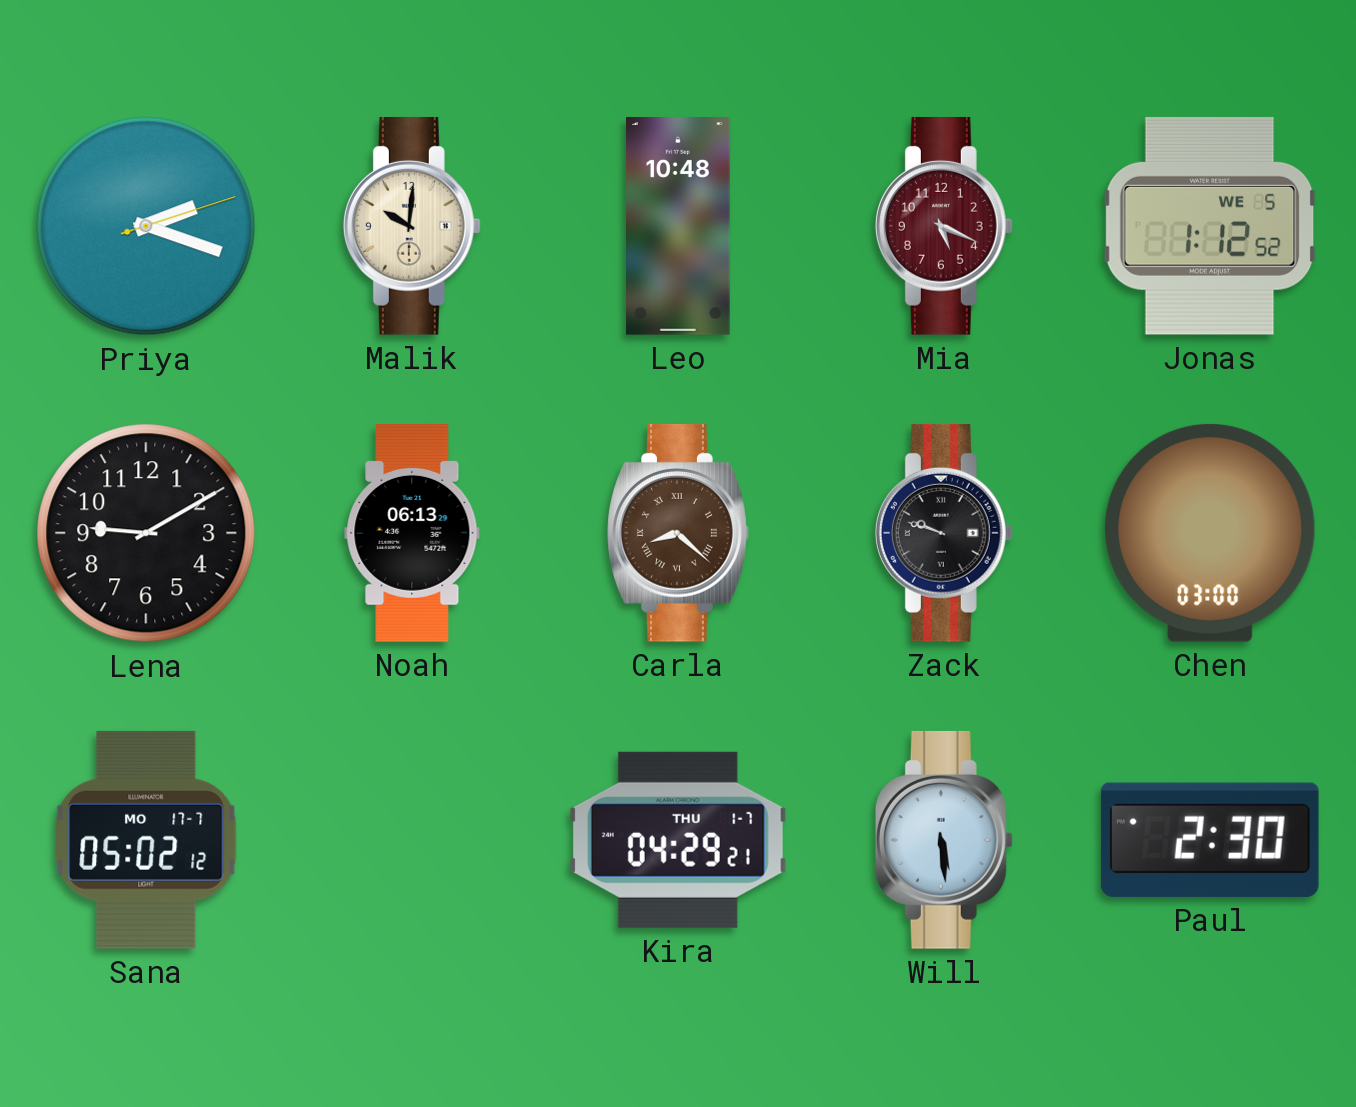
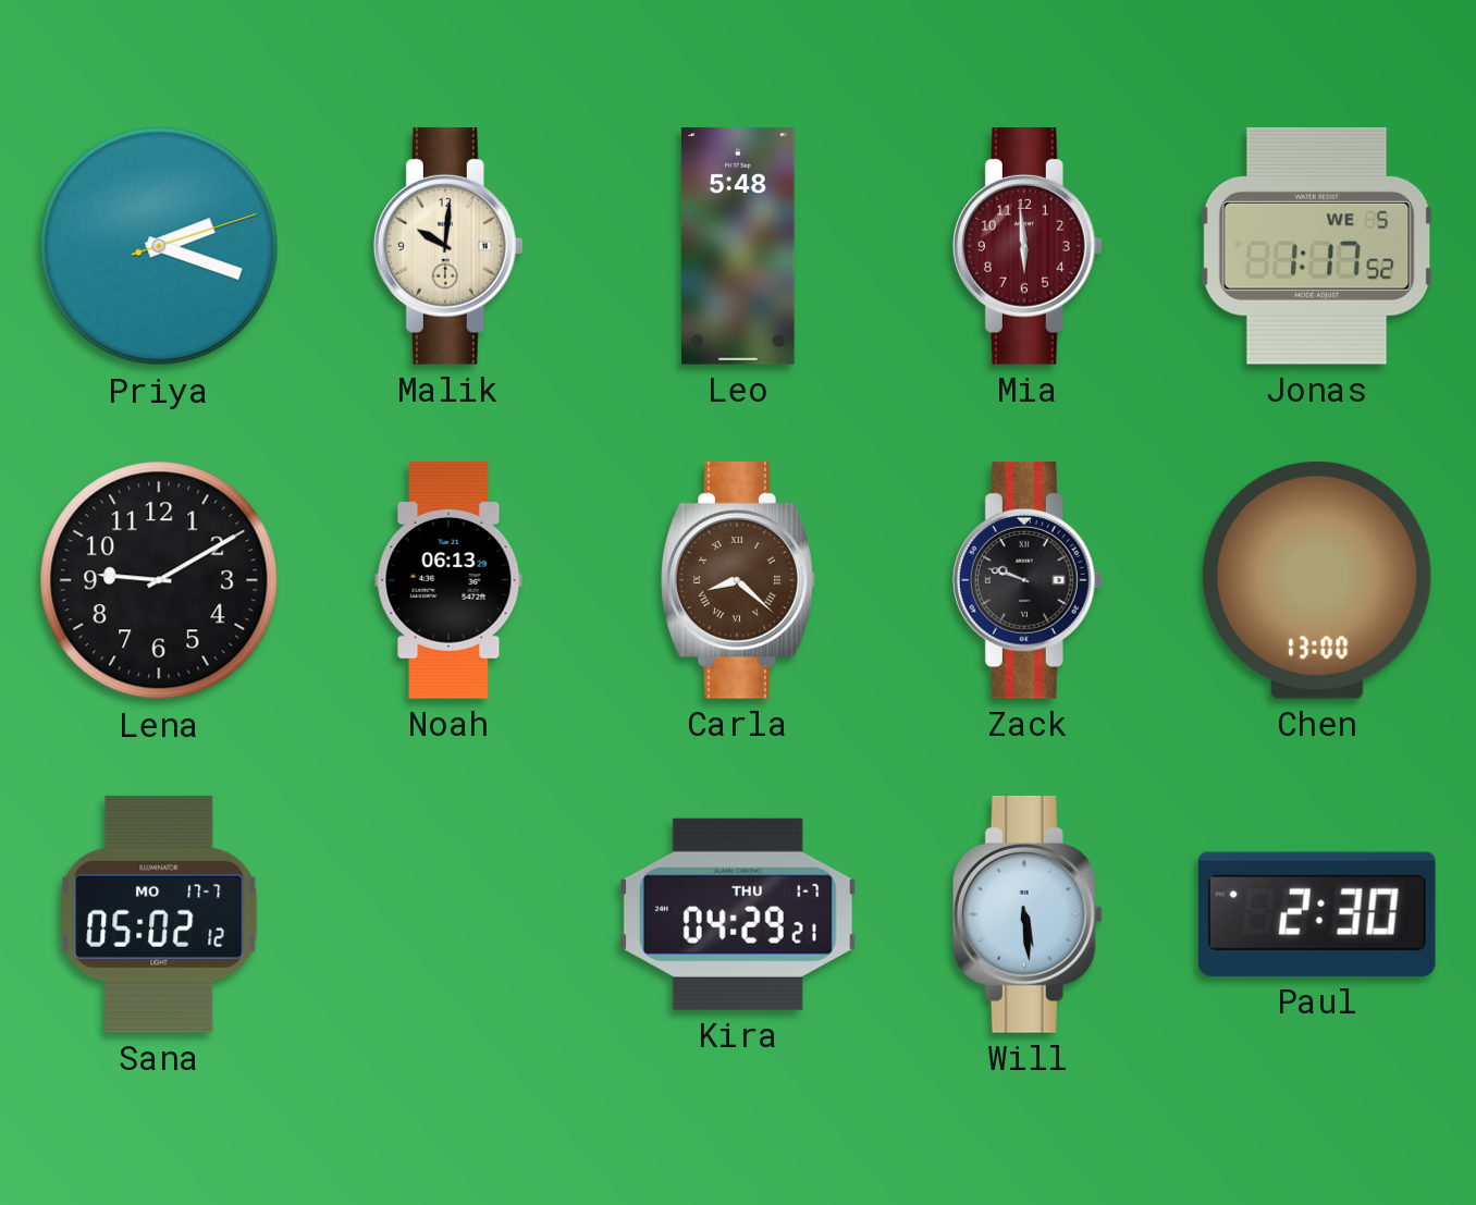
Leo: 10:48 -> 5:48
Mia: 5:19 -> 5:59
Jonas: 1:12 -> 1:17
Chen: 03:00 -> 13:00
